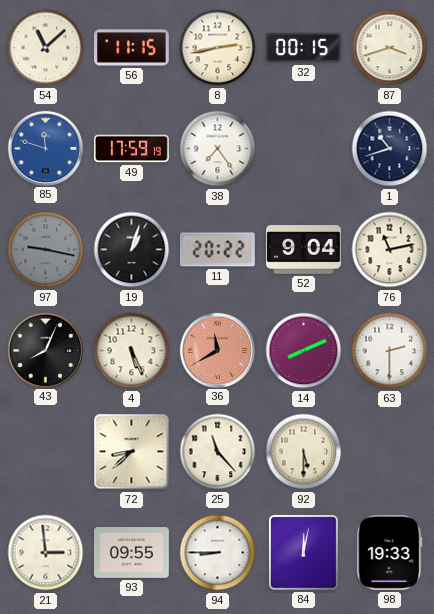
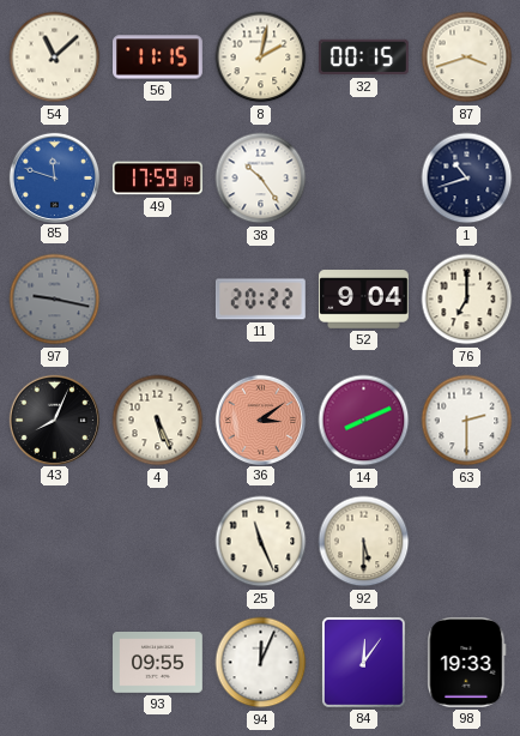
8: 2:43 -> 2:02
38: 7:24 -> 10:24
19: 1:03 -> none
76: 11:13 -> 7:00
36: 11:40 -> 3:09
72: 8:38 -> none
25: 11:23 -> 11:26
21: 2:59 -> none
94: 8:45 -> 12:04
84: 12:02 -> 12:06
